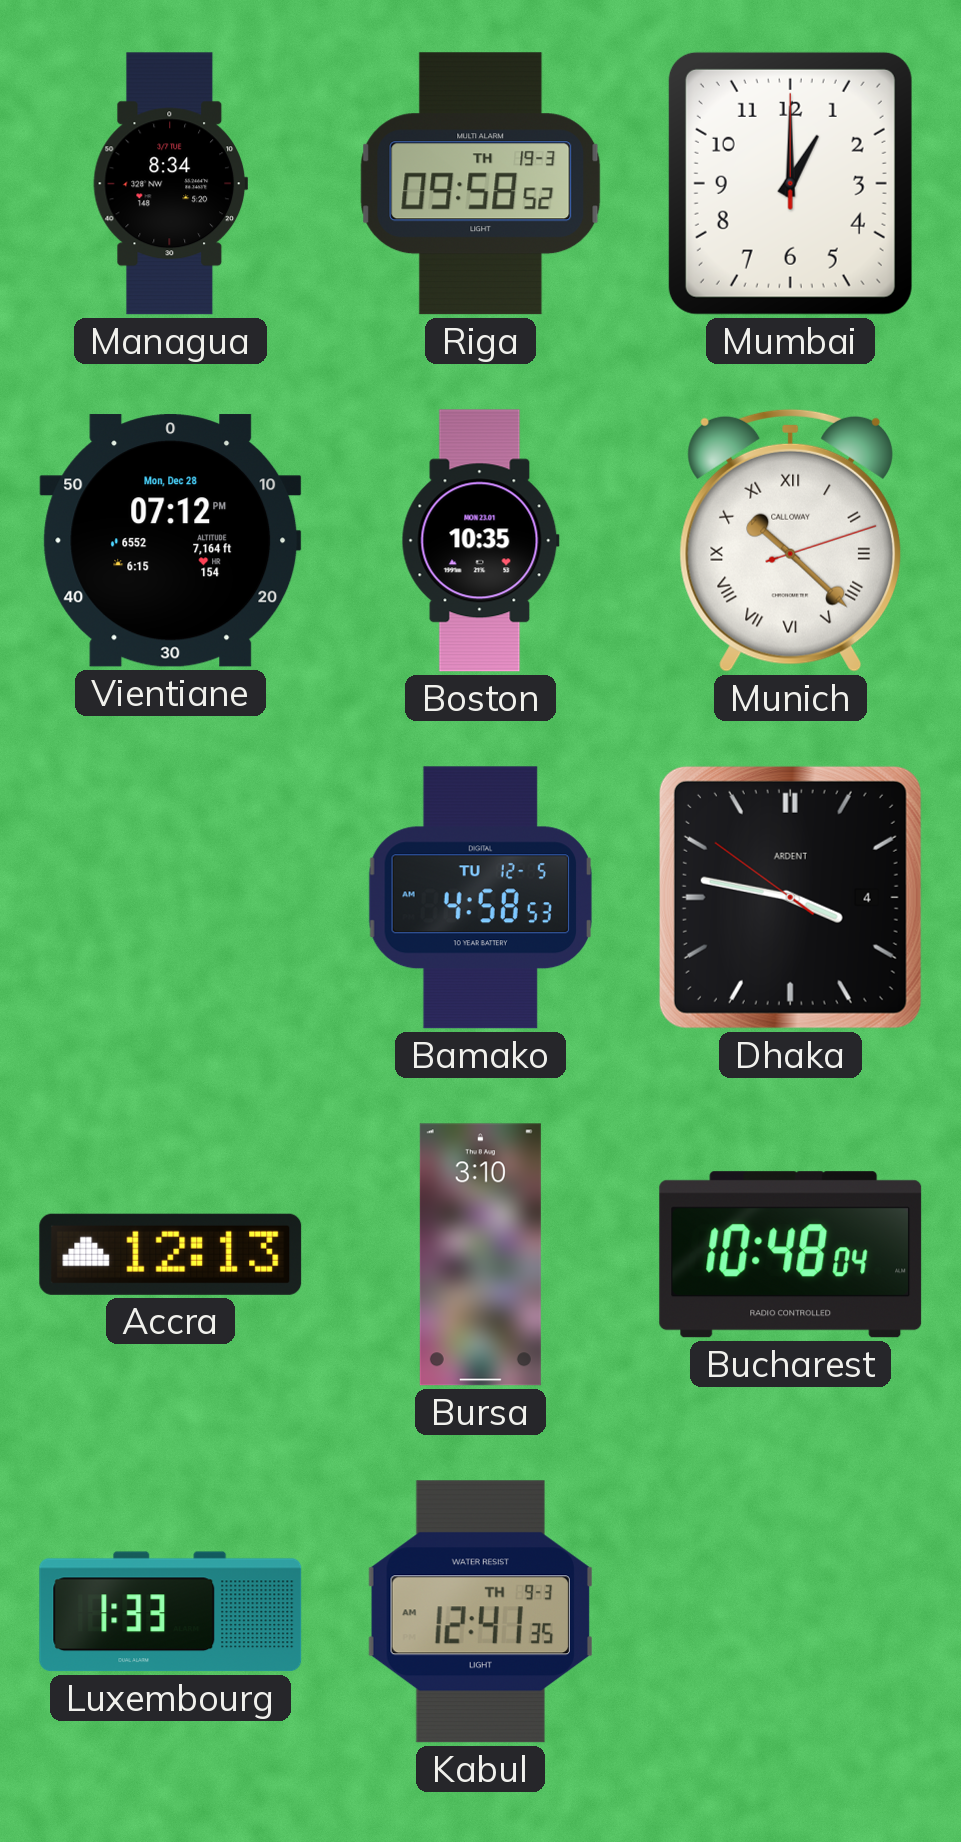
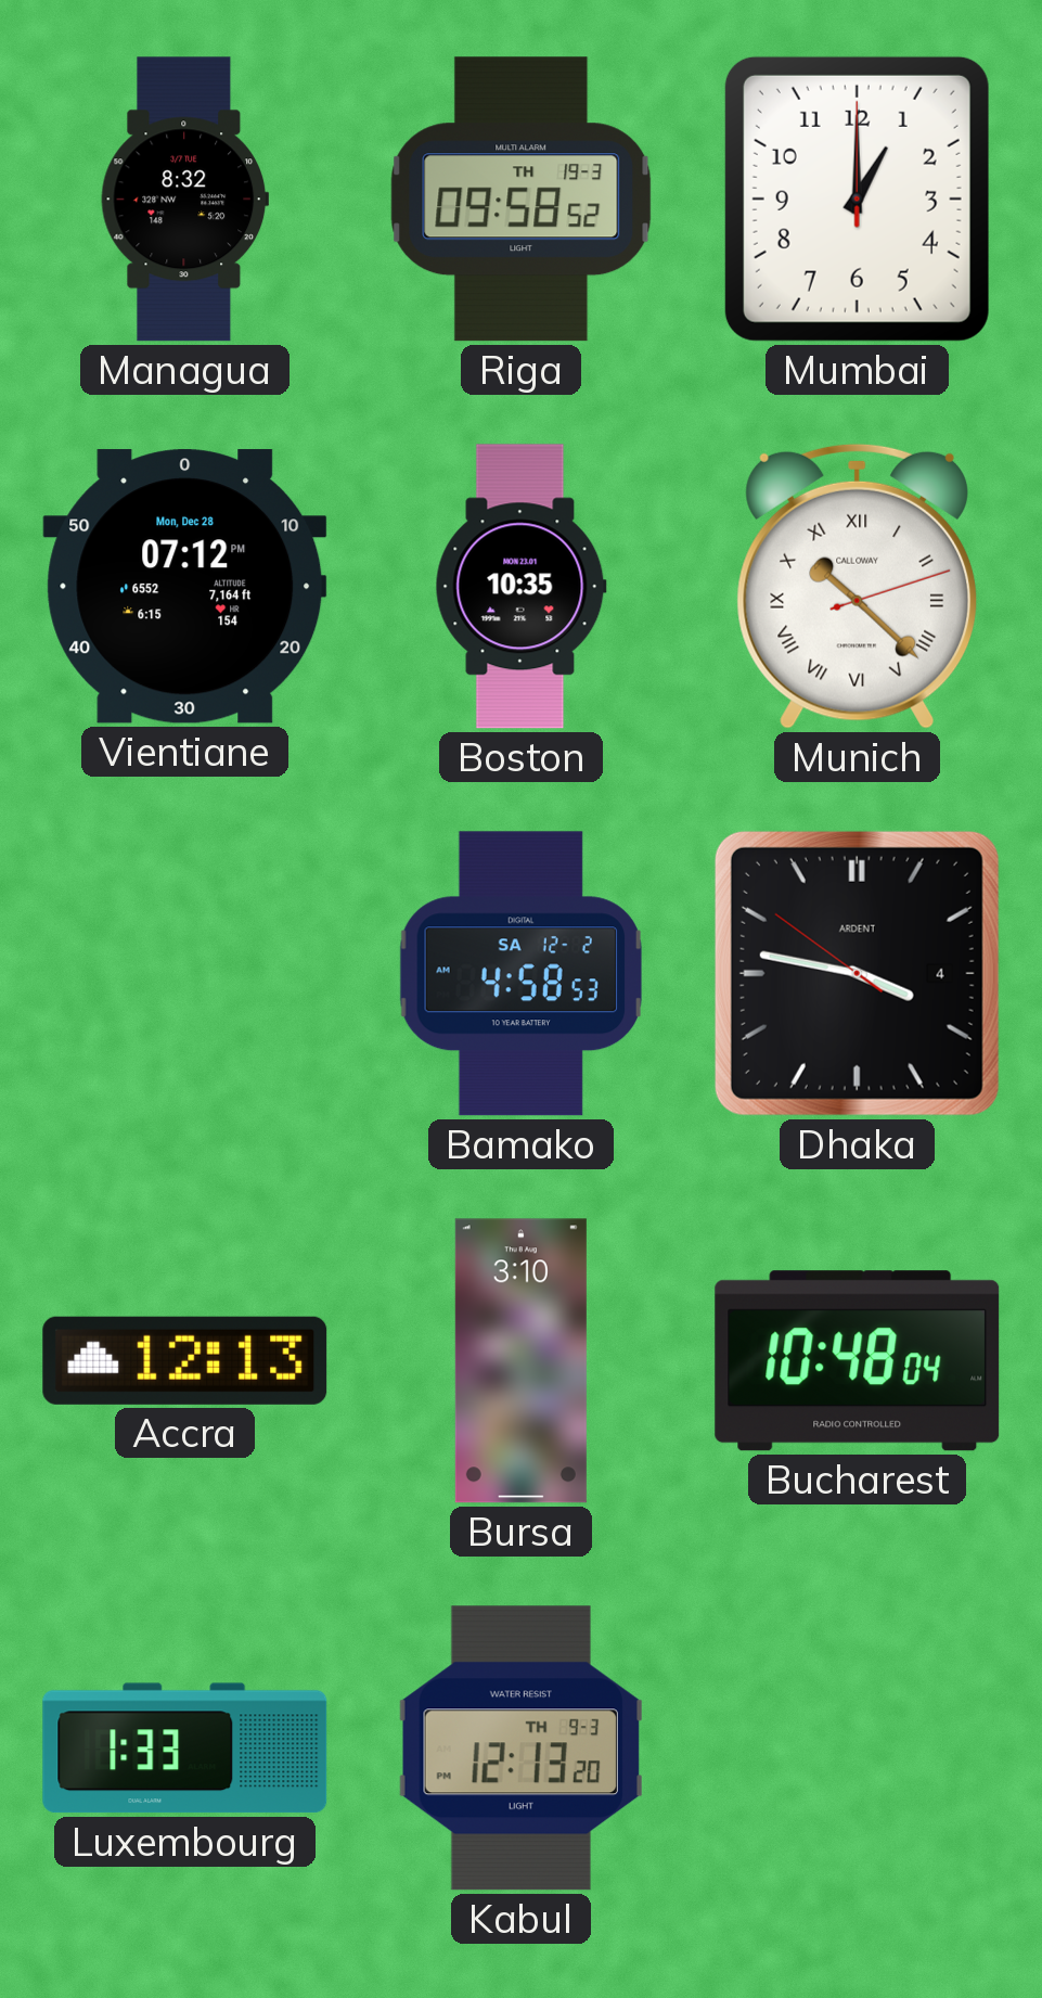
Managua: 8:34 -> 8:32
Bamako date: TU 12-5 -> SA 12-2
Kabul: 12:41 -> 12:13
